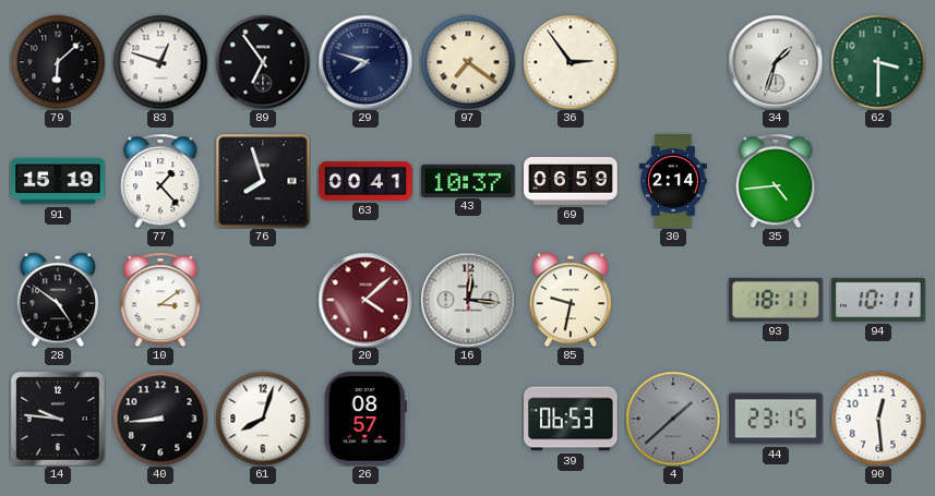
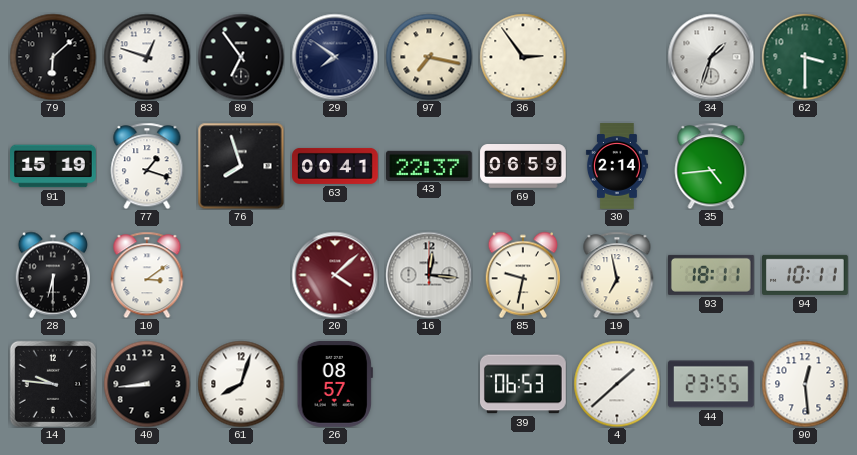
29: 7:48 -> 7:51
97: 7:21 -> 7:17
77: 1:23 -> 1:18
43: 10:37 -> 22:37
28: 4:51 -> 6:30
19: none -> 6:58
4 dial: grey -> white
44: 23:15 -> 23:55
